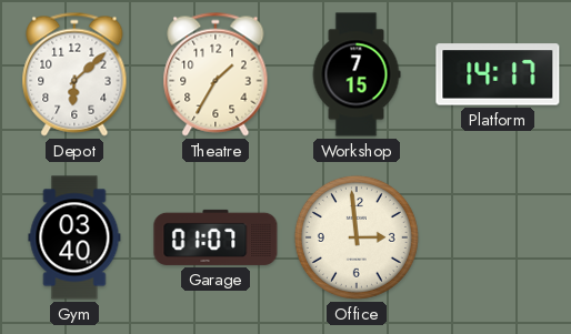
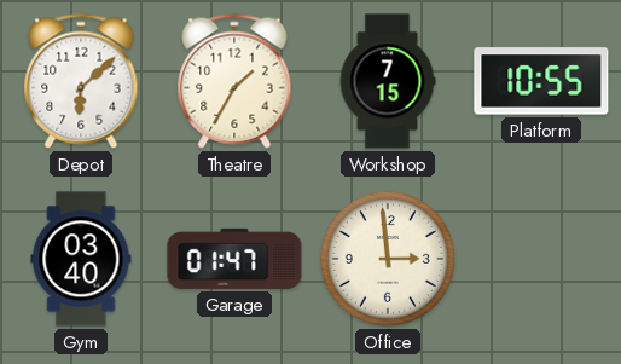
Platform: 14:17 -> 10:55
Garage: 01:07 -> 01:47
